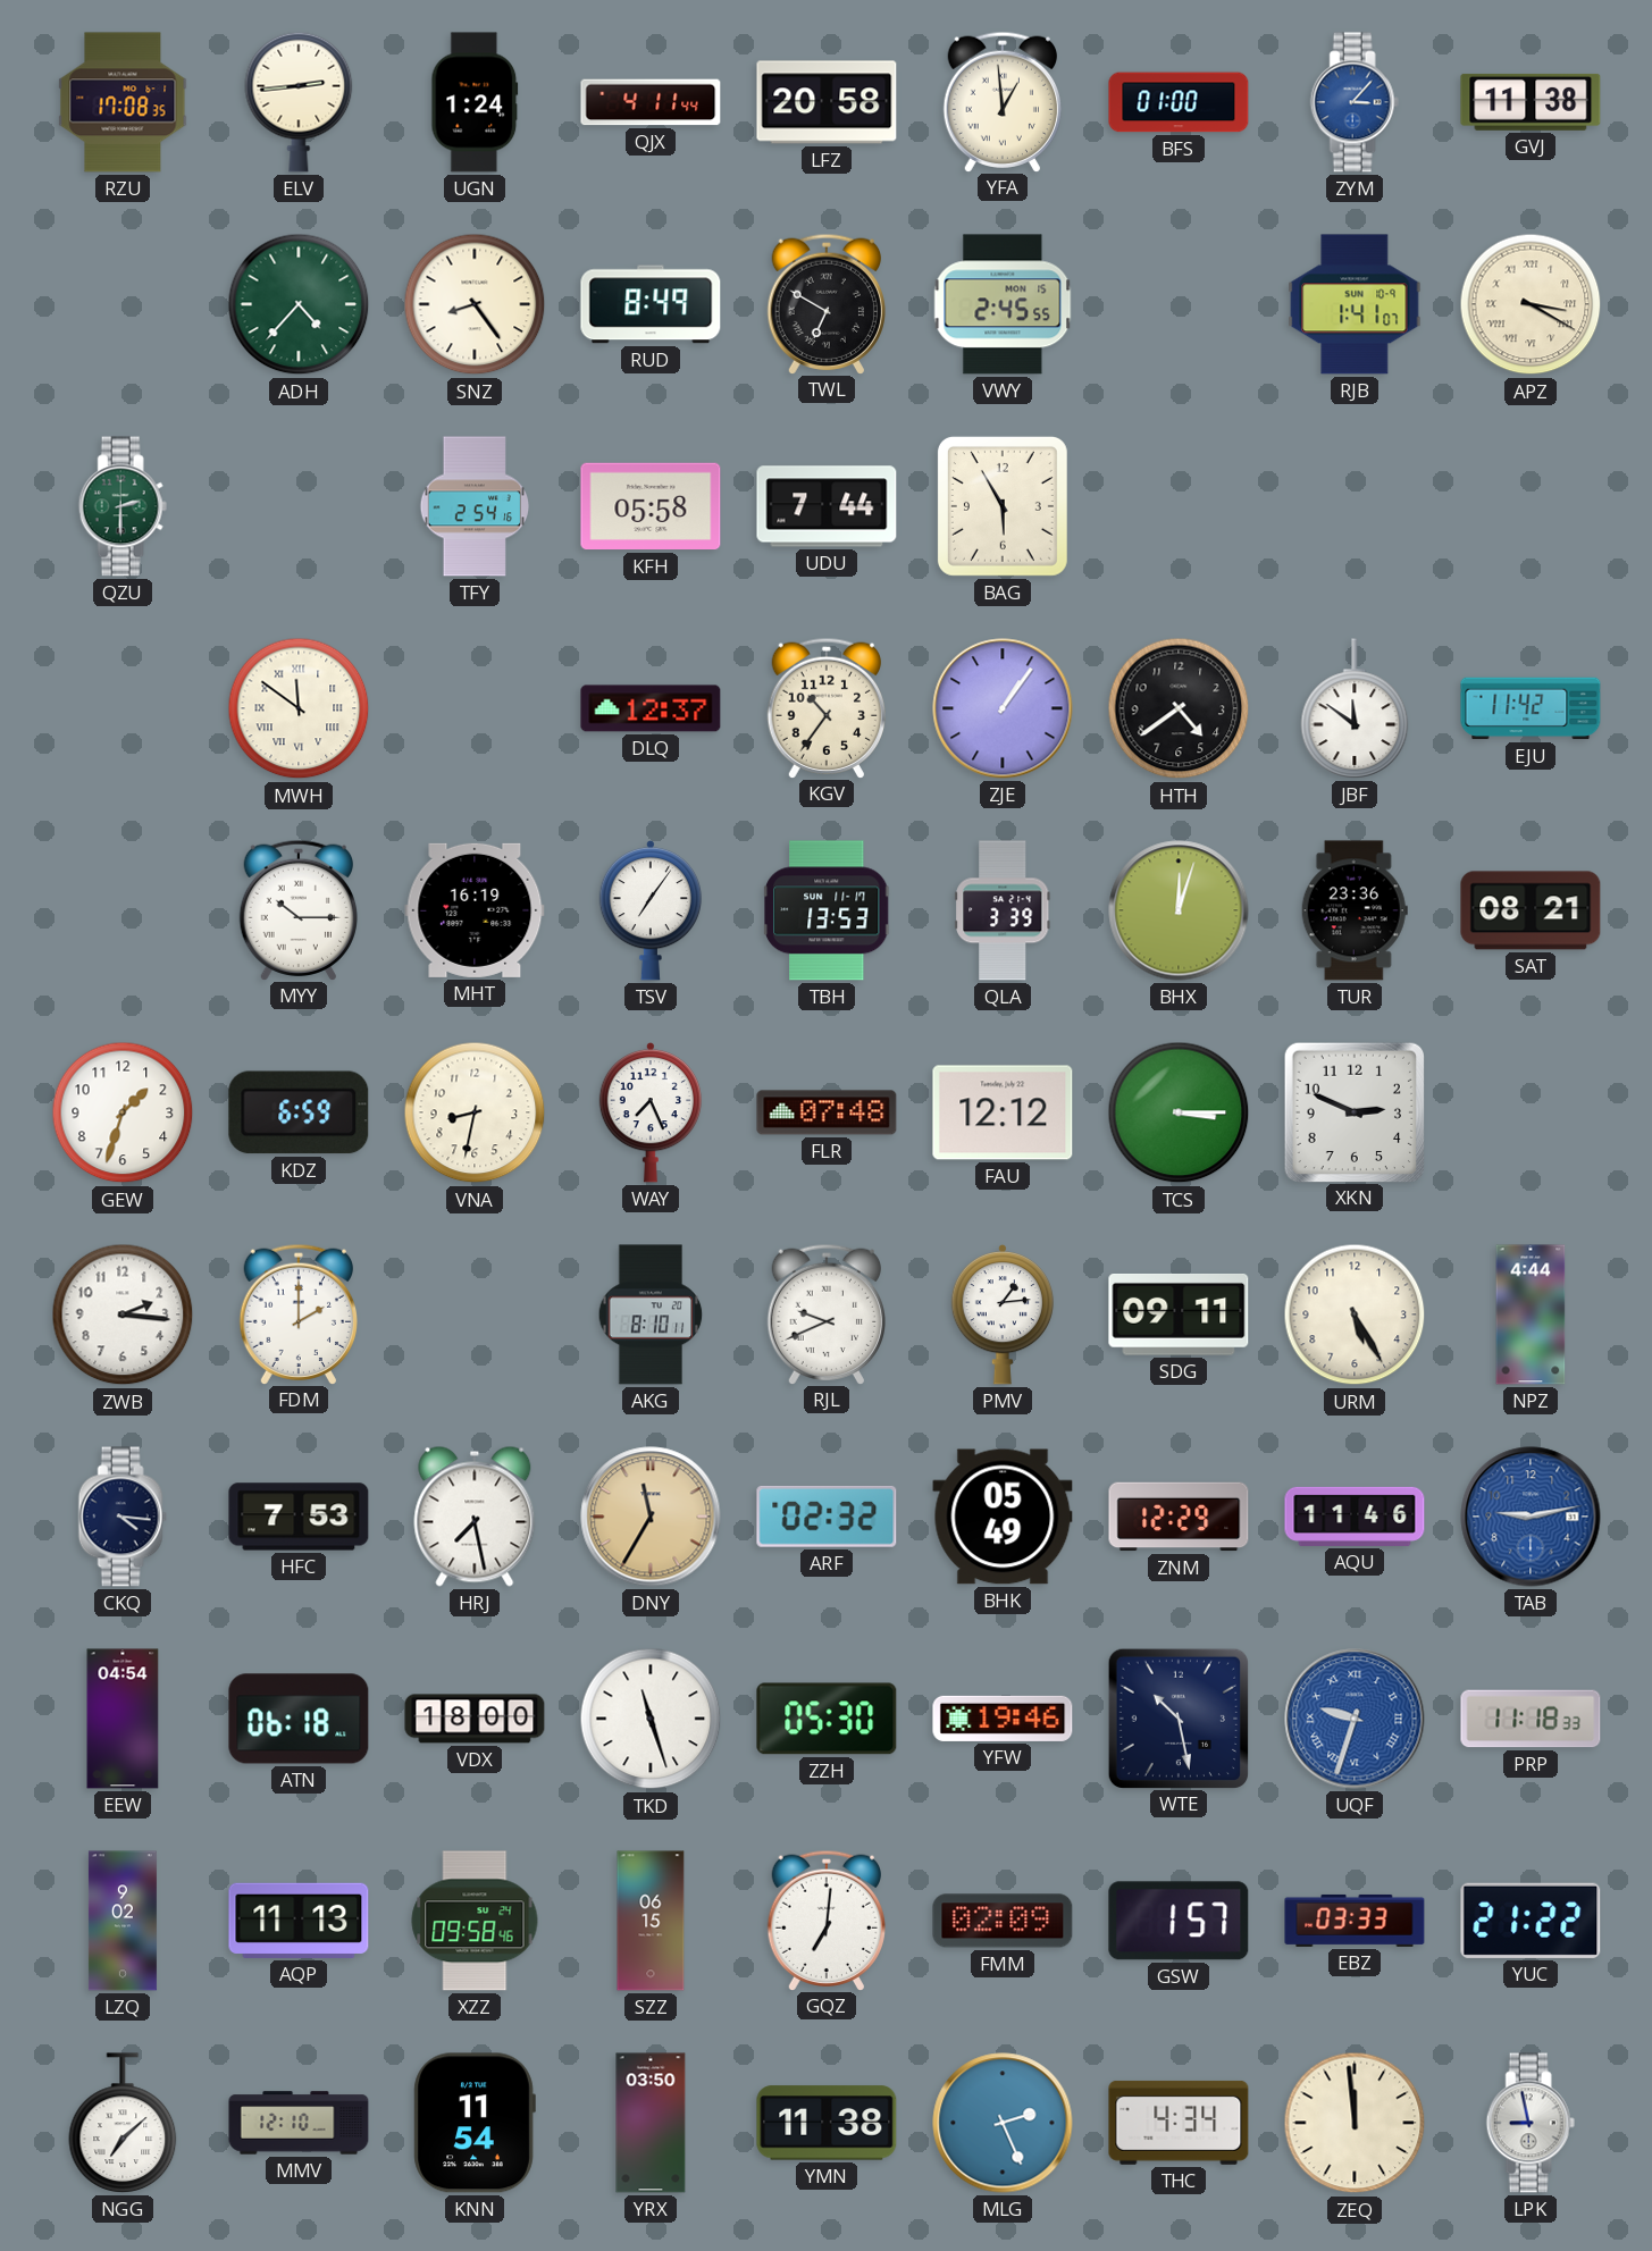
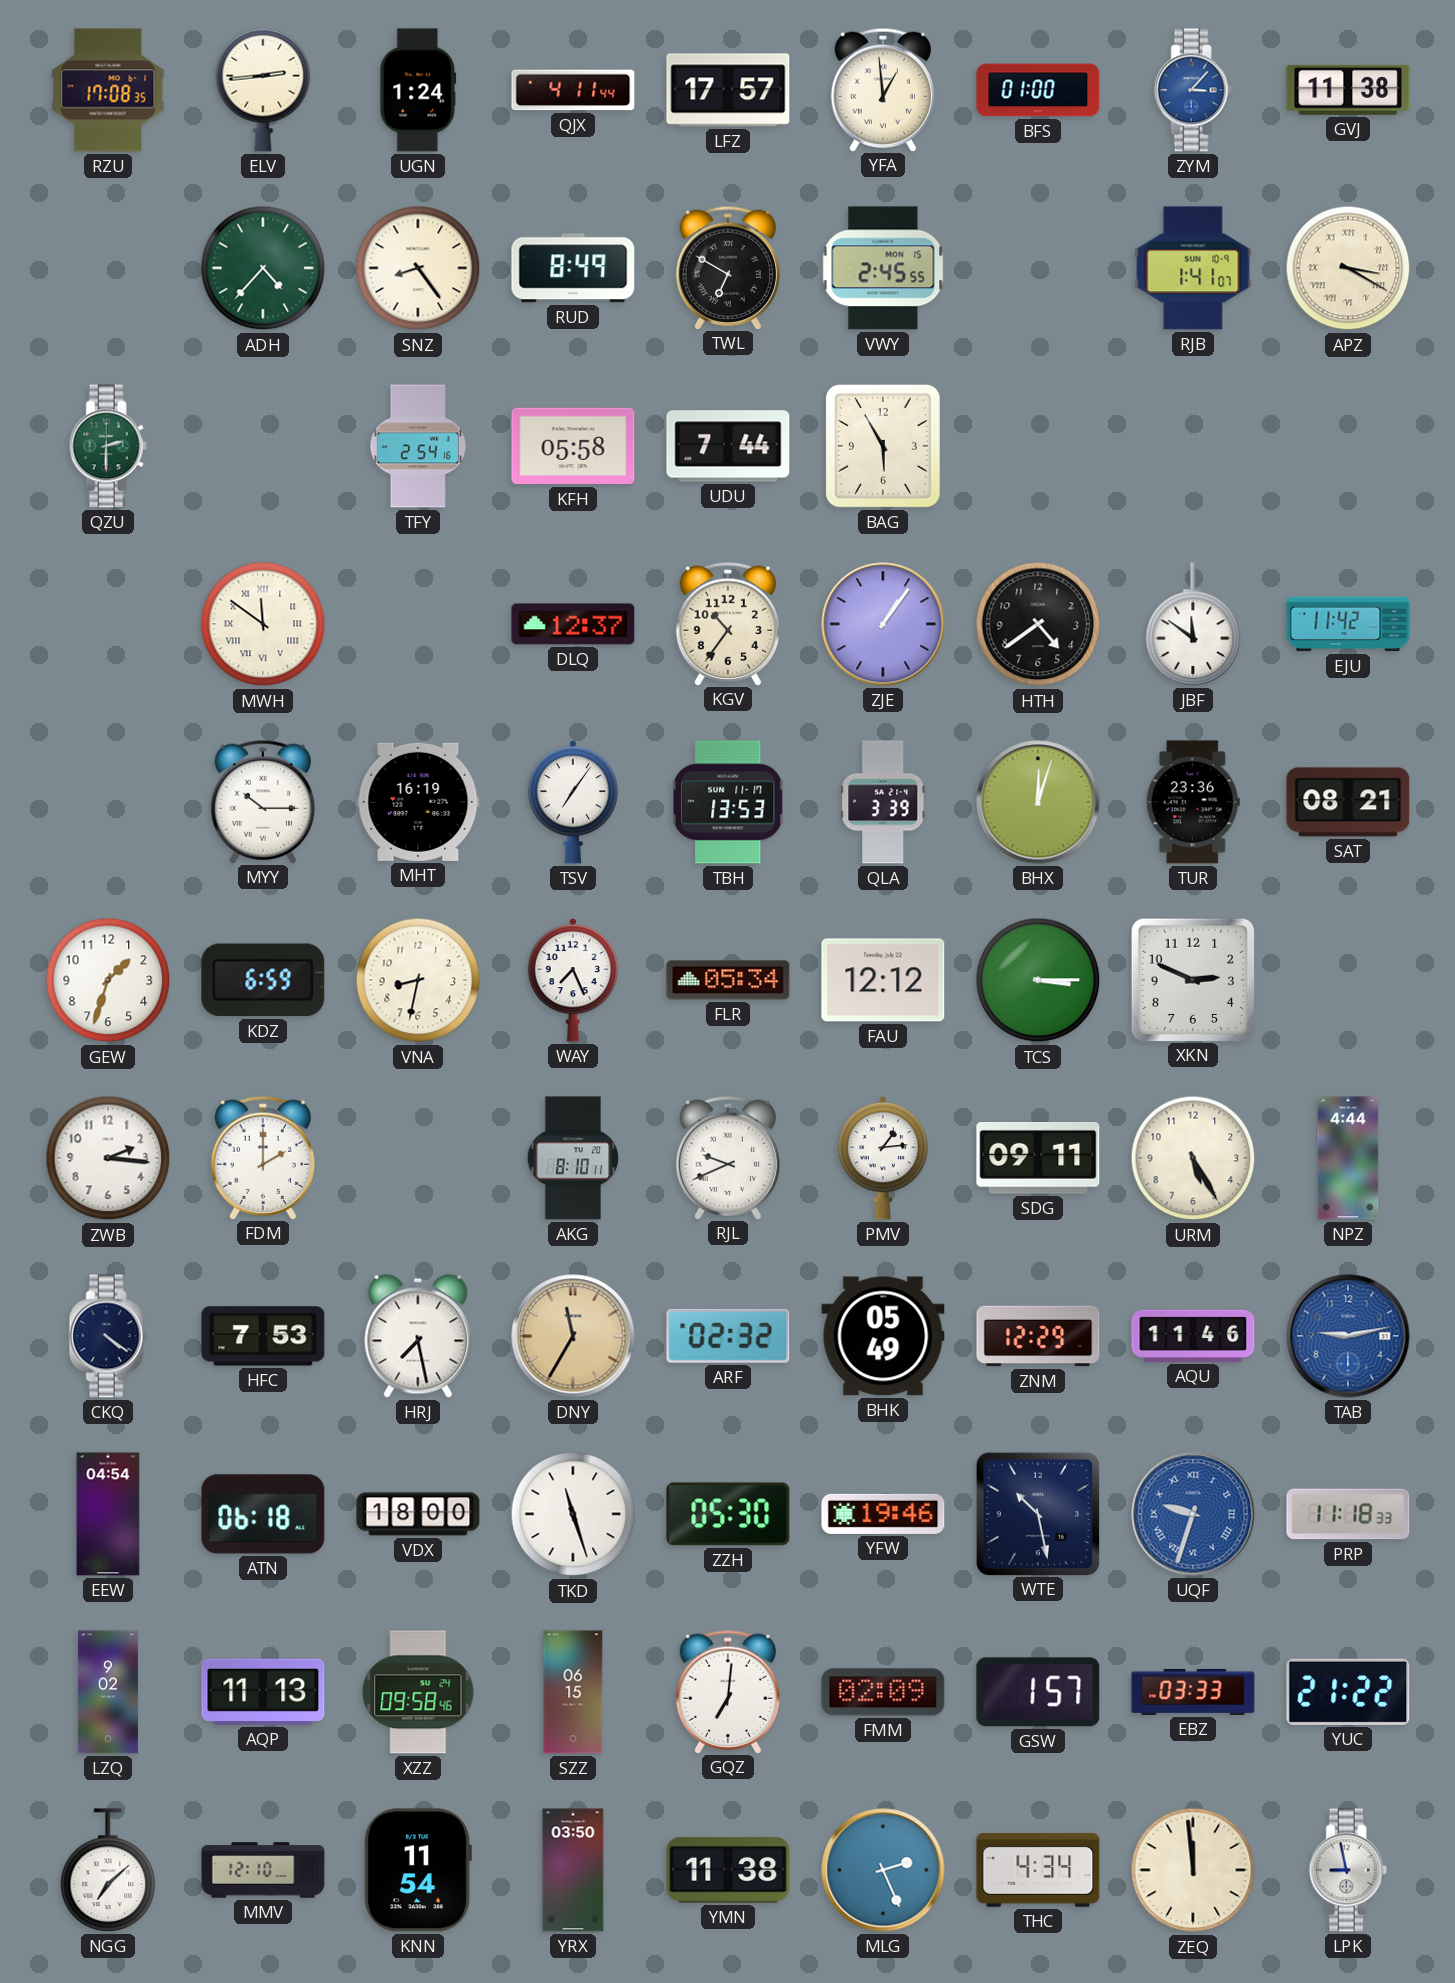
LFZ: 20:58 -> 17:57
FLR: 07:48 -> 05:34
CKQ: 4:16 -> 4:21
